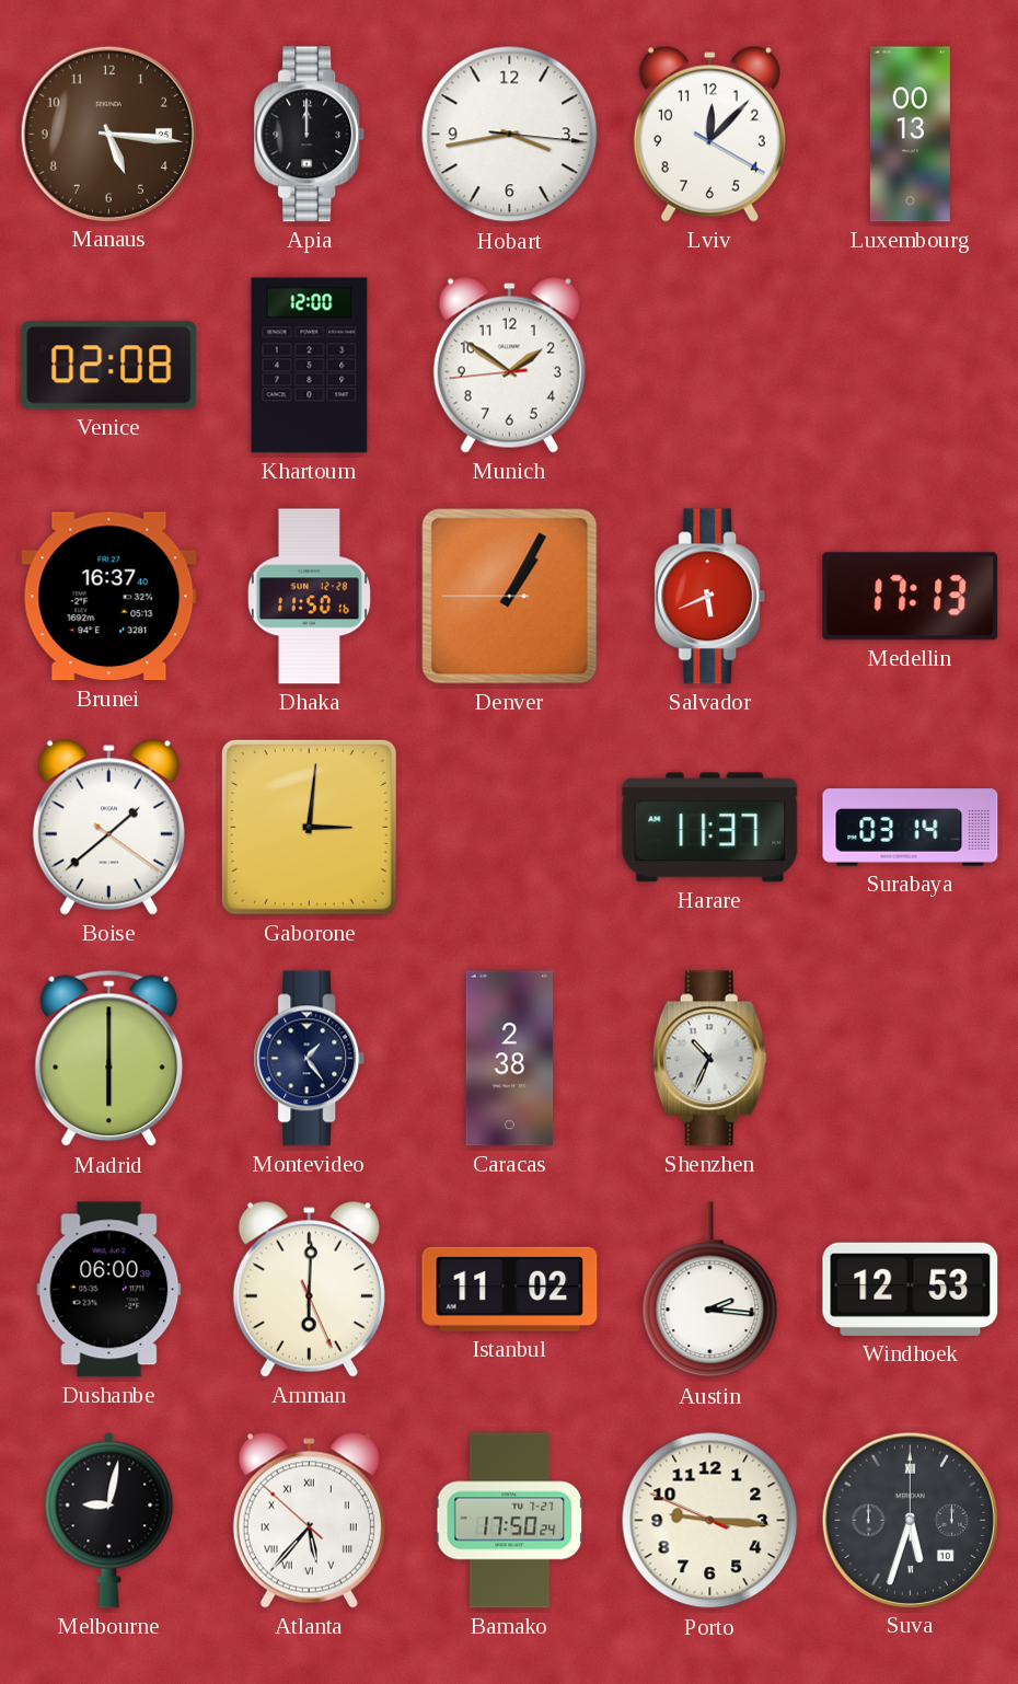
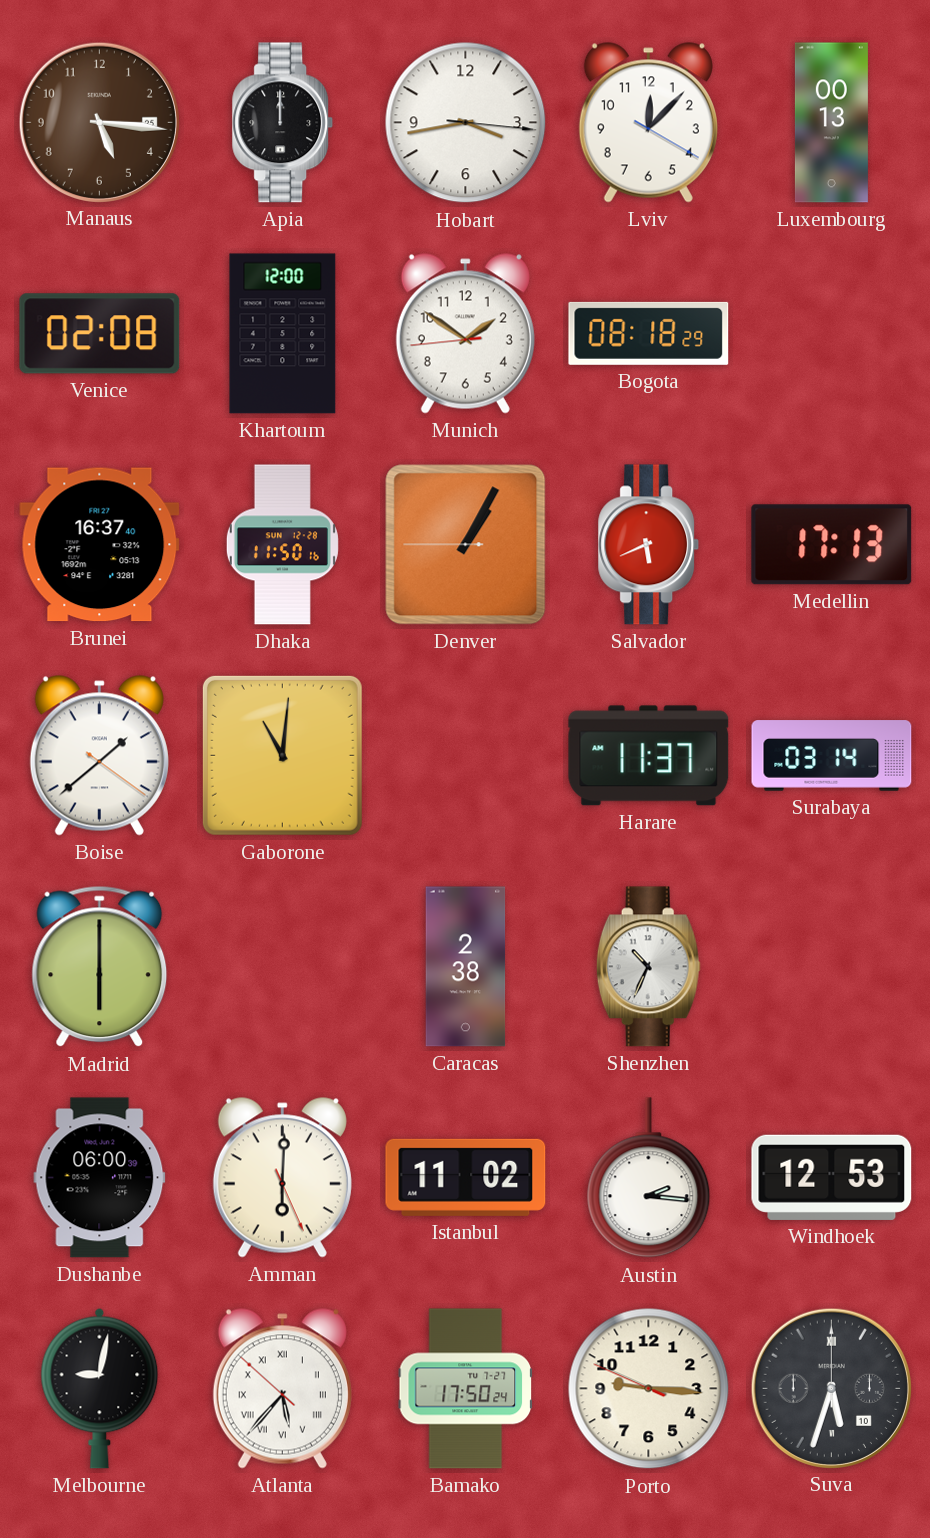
Bogota: none -> 08:18
Gaborone: 3:01 -> 11:01
Montevideo: 1:24 -> none
